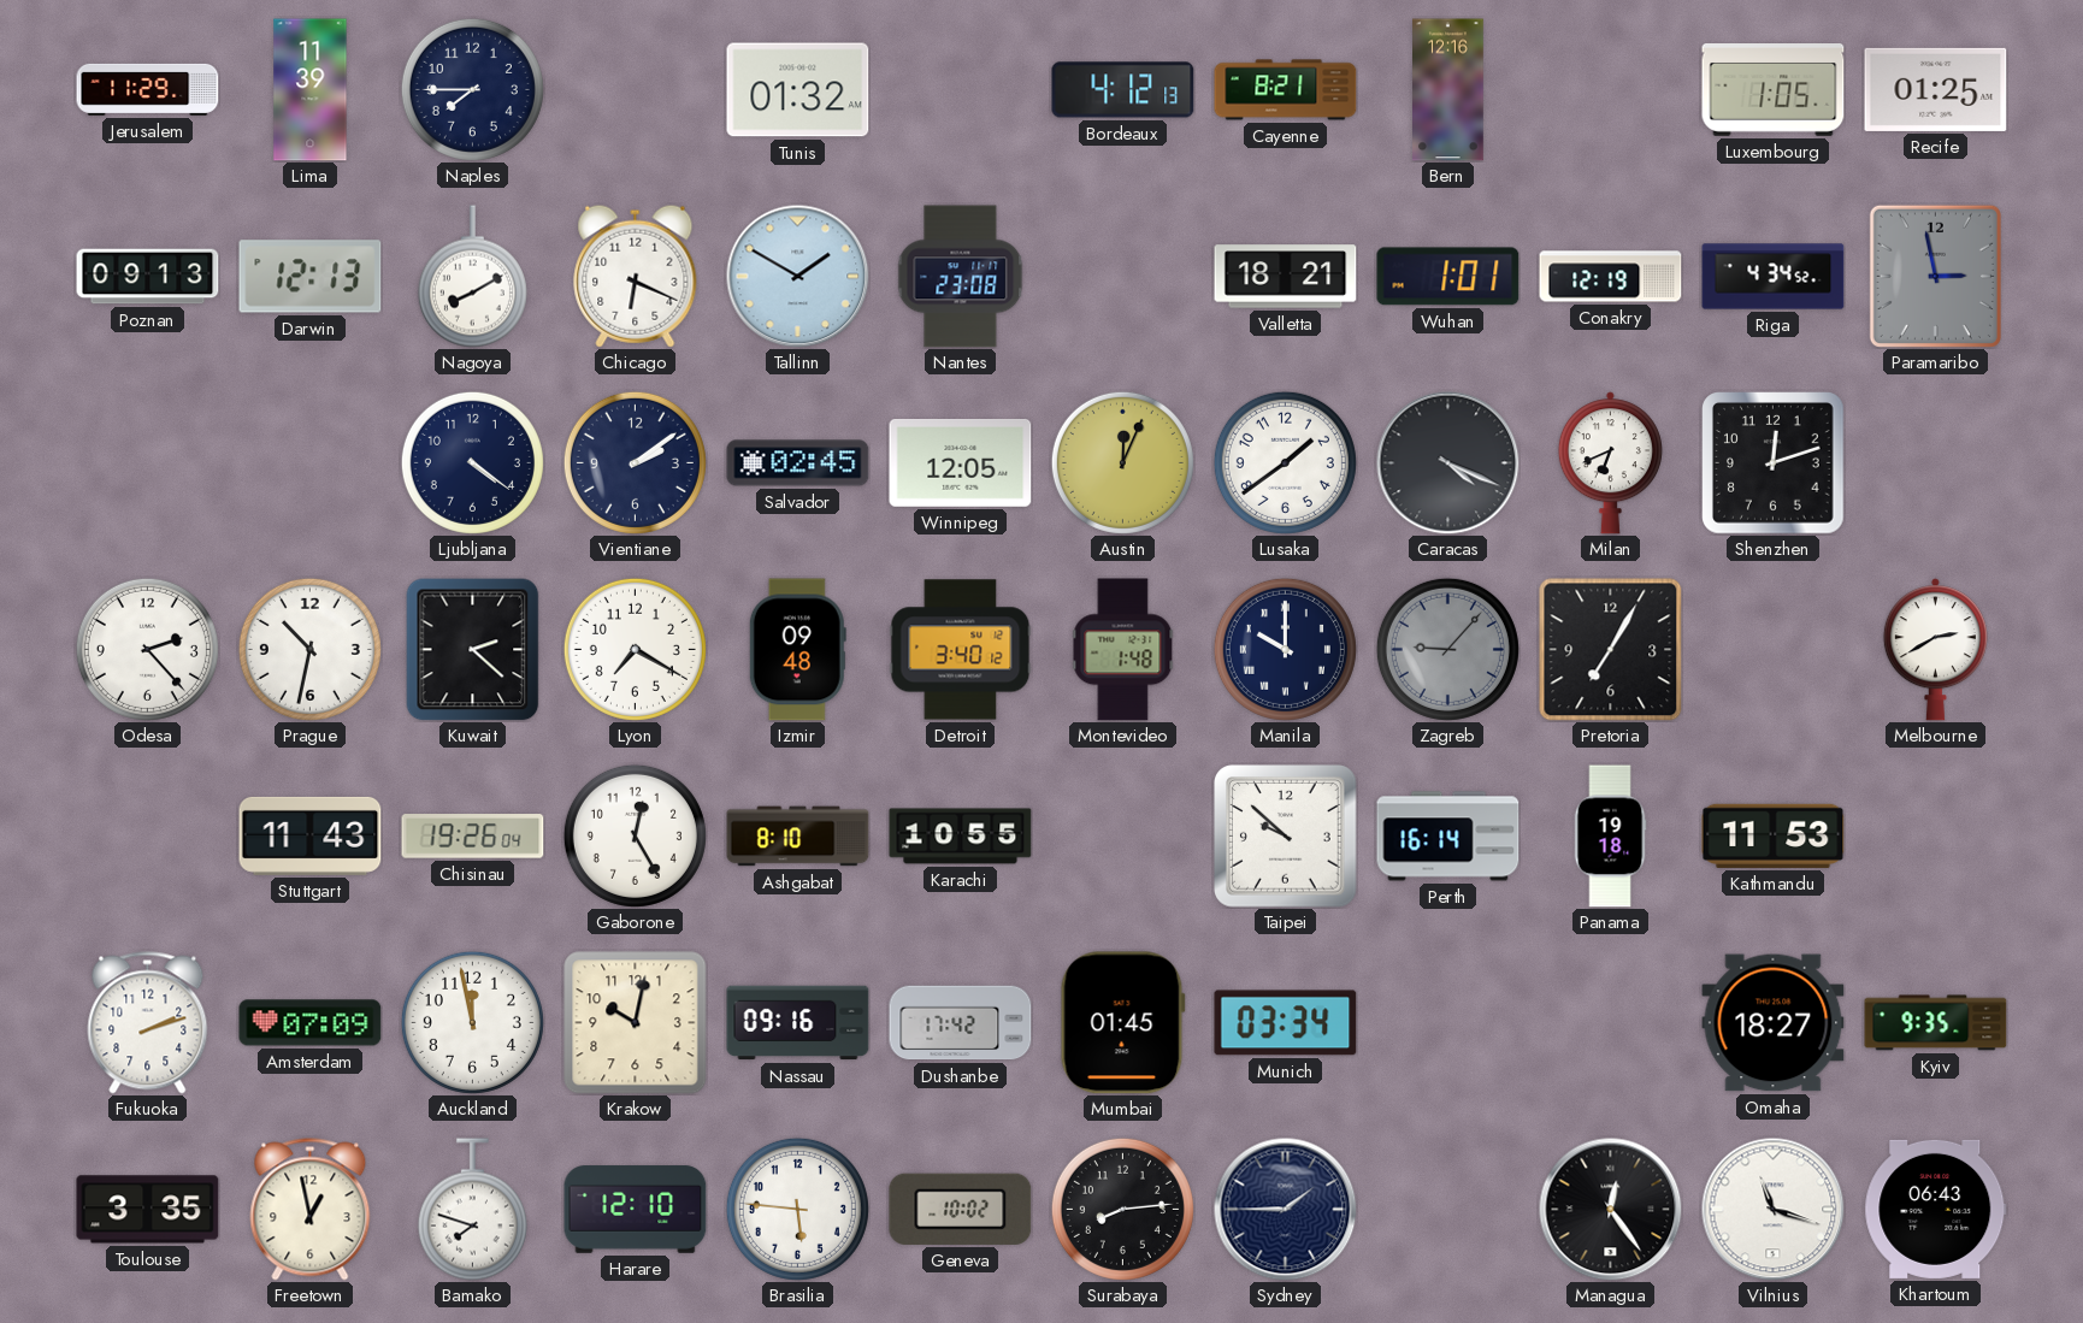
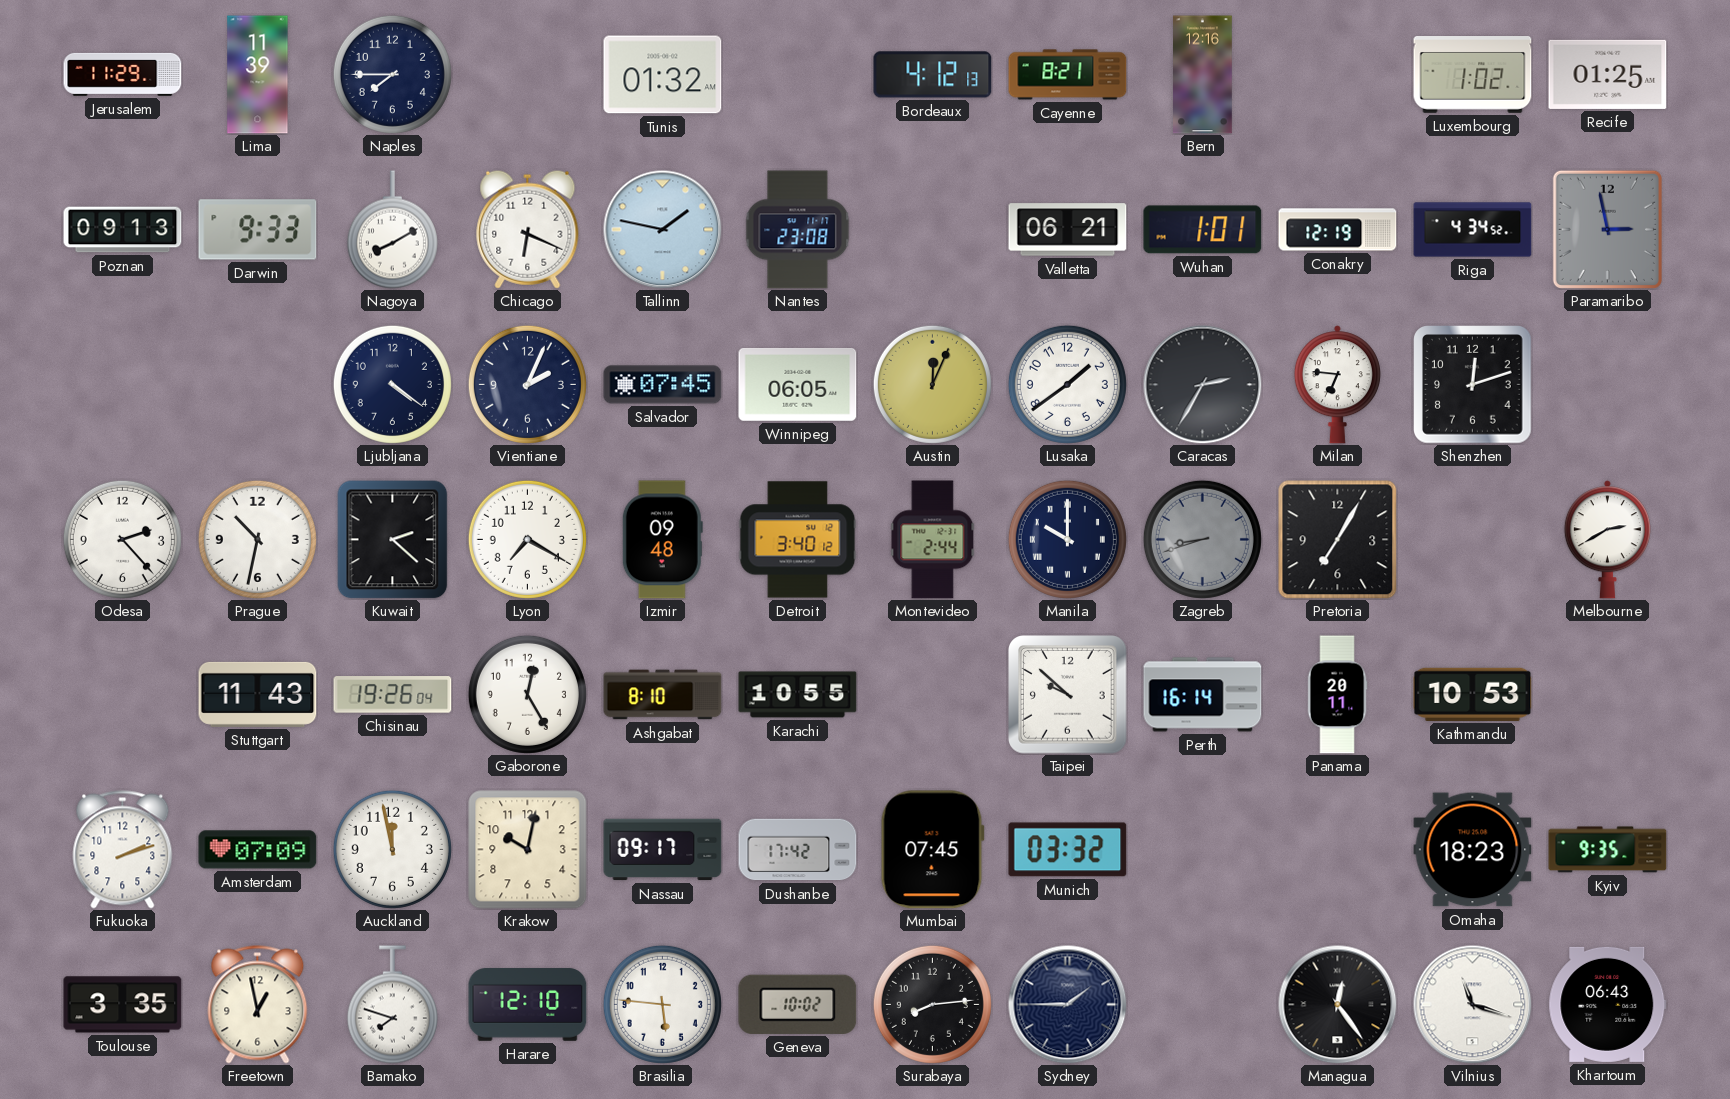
Luxembourg: 1:05 -> 1:02
Darwin: 12:13 -> 9:33
Tallinn: 1:50 -> 1:47
Valletta: 18:21 -> 06:21
Vientiane: 2:09 -> 2:04
Salvador: 02:45 -> 07:45
Winnipeg: 12:05 -> 06:05
Caracas: 4:19 -> 2:35
Milan: 6:41 -> 6:46
Montevideo: 1:48 -> 2:44
Zagreb: 9:07 -> 8:42
Panama: 19:18 -> 20:11
Kathmandu: 11:53 -> 10:53
Nassau: 09:16 -> 09:17
Mumbai: 01:45 -> 07:45
Munich: 03:34 -> 03:32
Omaha: 18:27 -> 18:23
